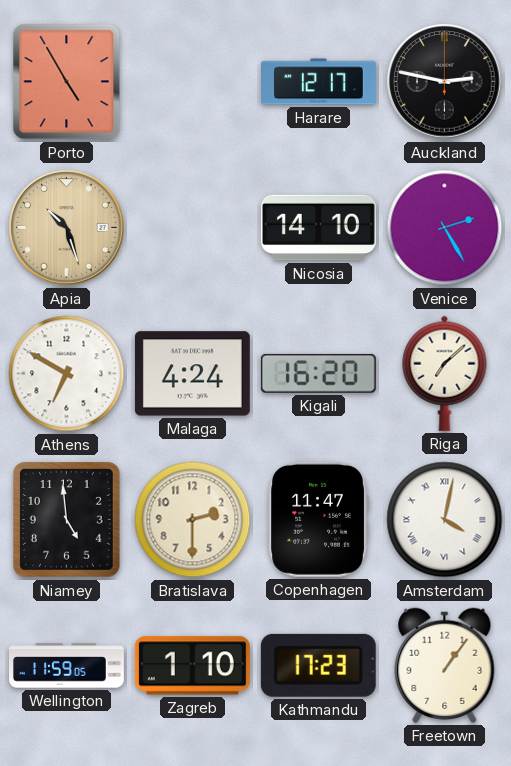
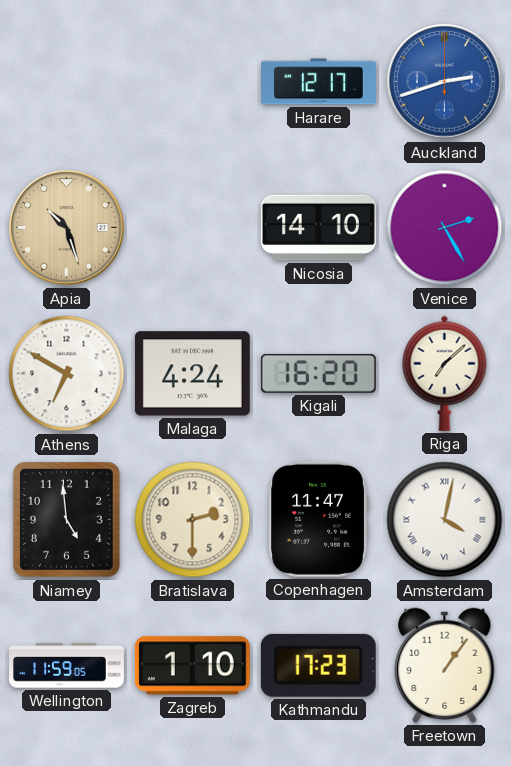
Porto: 4:55 -> none
Auckland: 2:47 -> 2:42
Auckland dial: black -> blue
